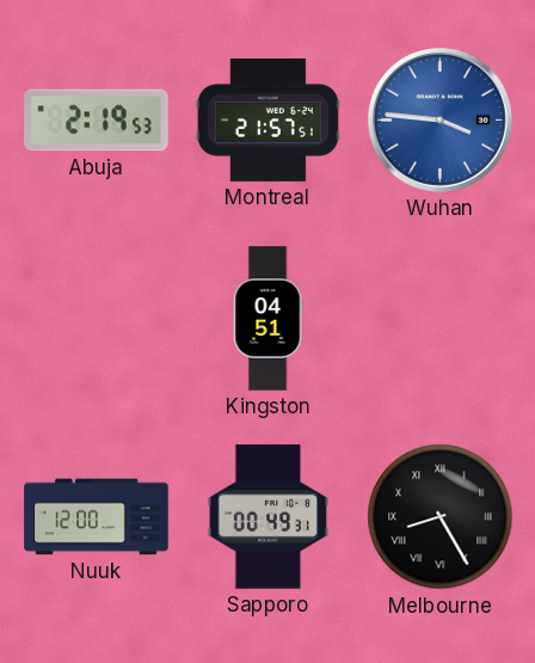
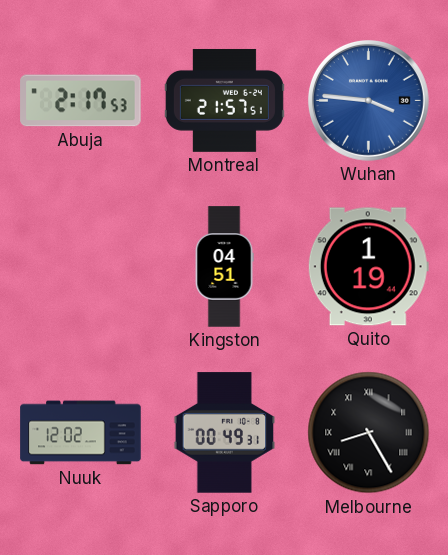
Abuja: 2:19 -> 2:17
Quito: none -> 1:19
Nuuk: 12:00 -> 12:02
